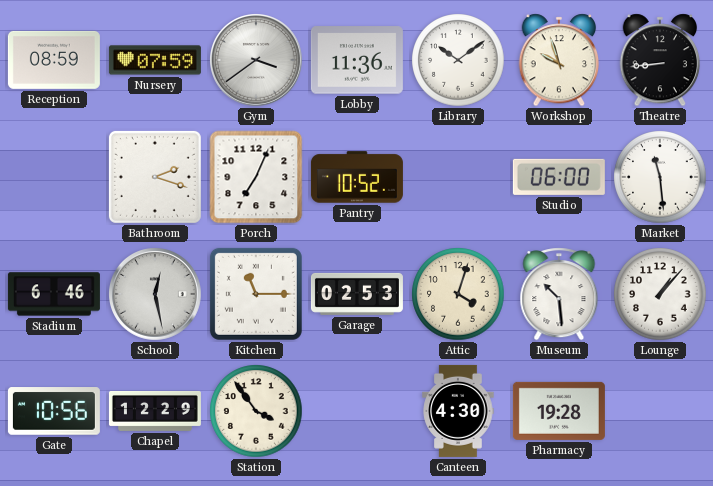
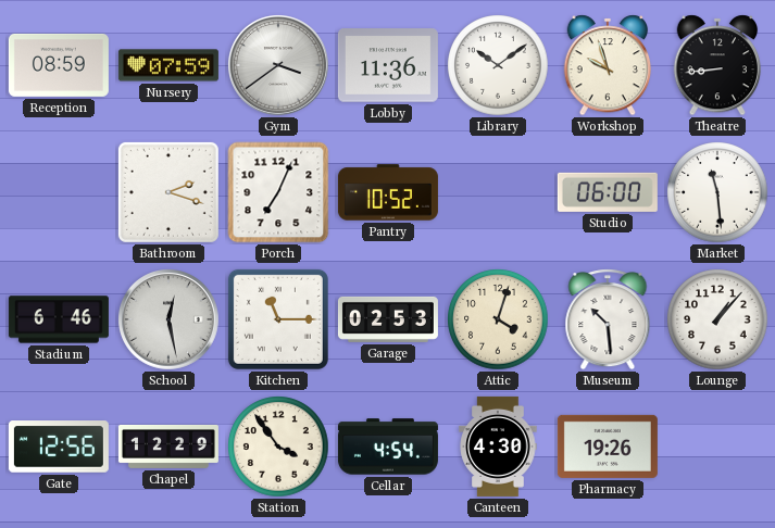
Gate: 10:56 -> 12:56
Cellar: none -> 4:54
Pharmacy: 19:28 -> 19:26
